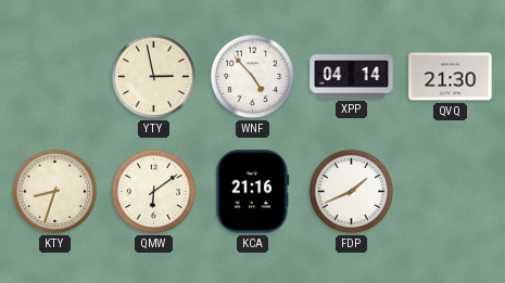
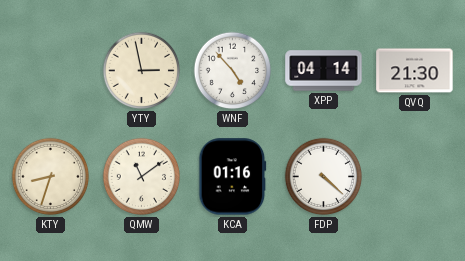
QMW: 6:09 -> 11:09
KCA: 21:16 -> 01:16
FDP: 1:41 -> 4:22
